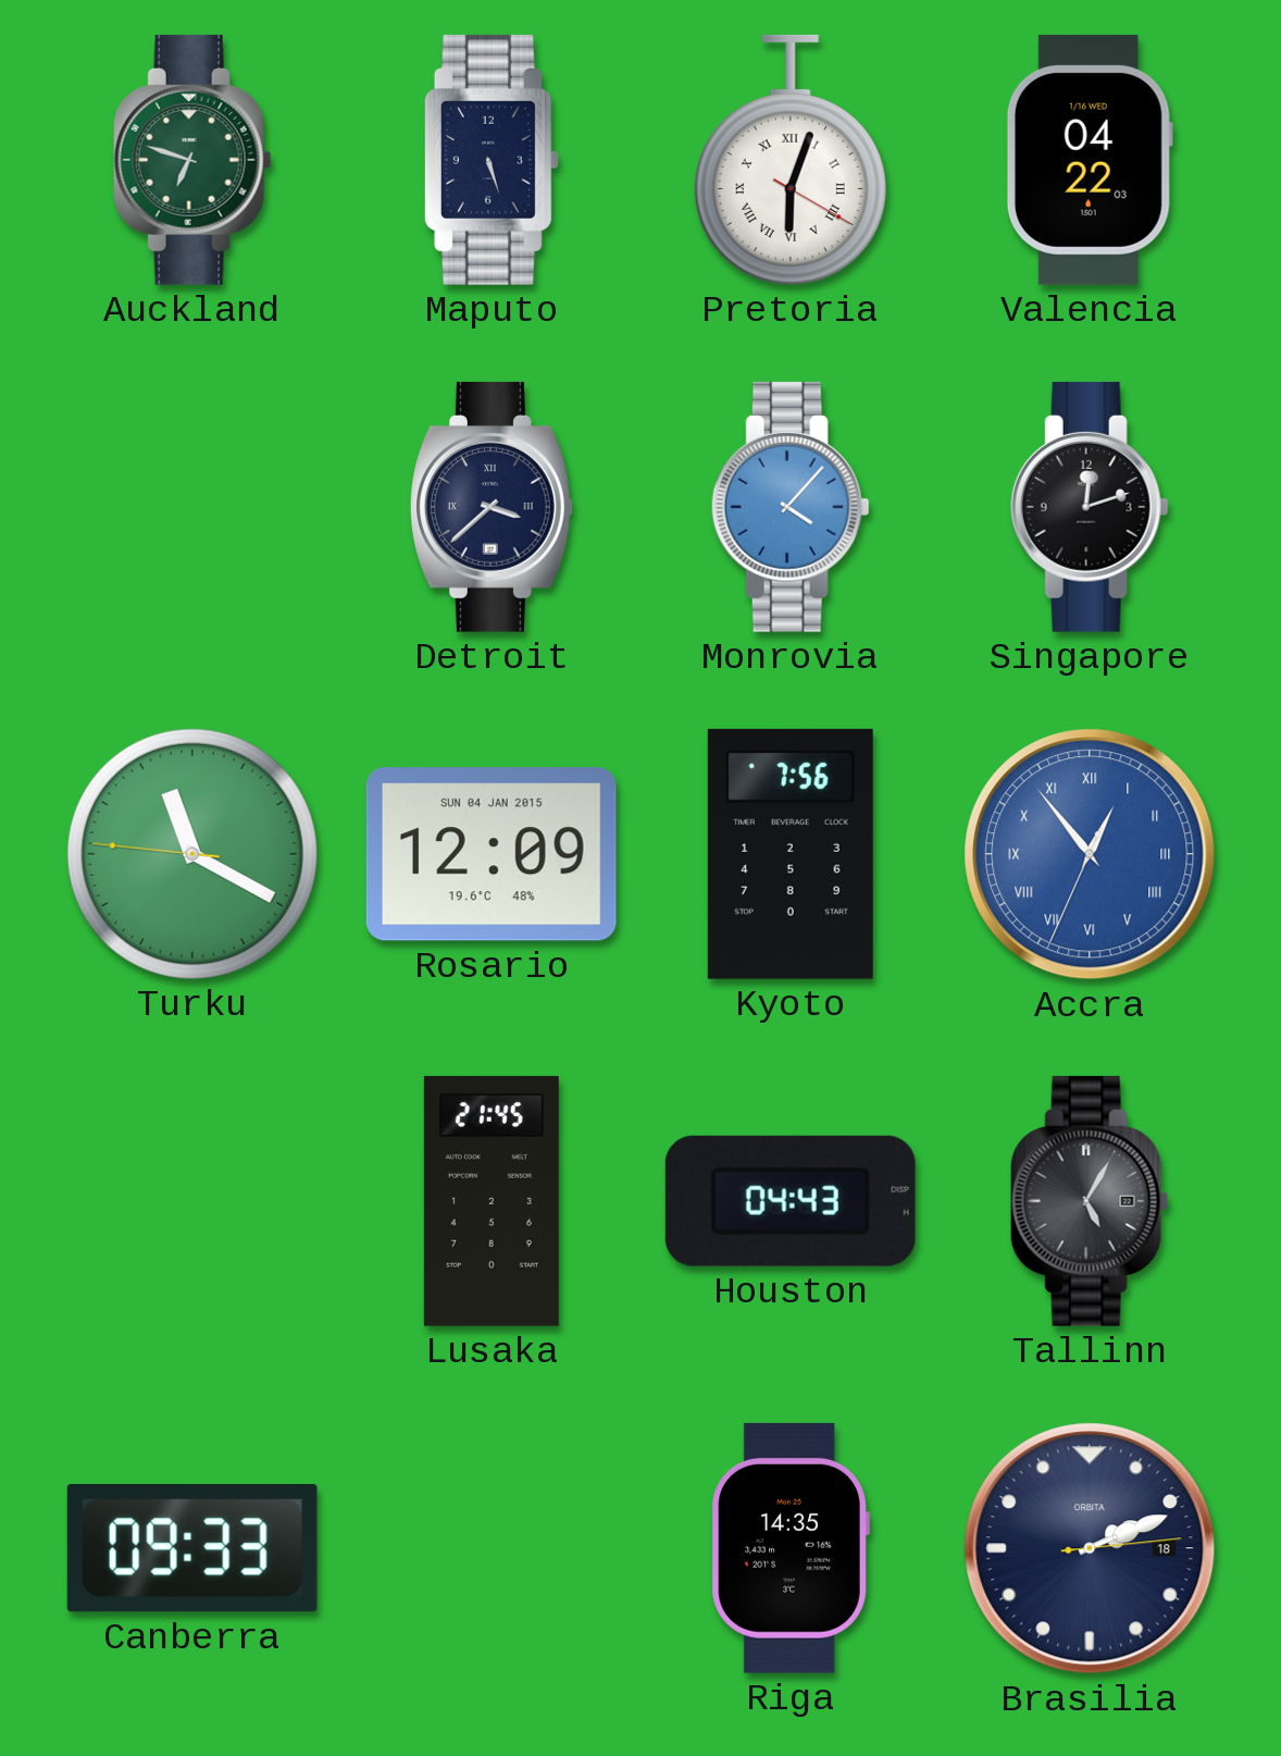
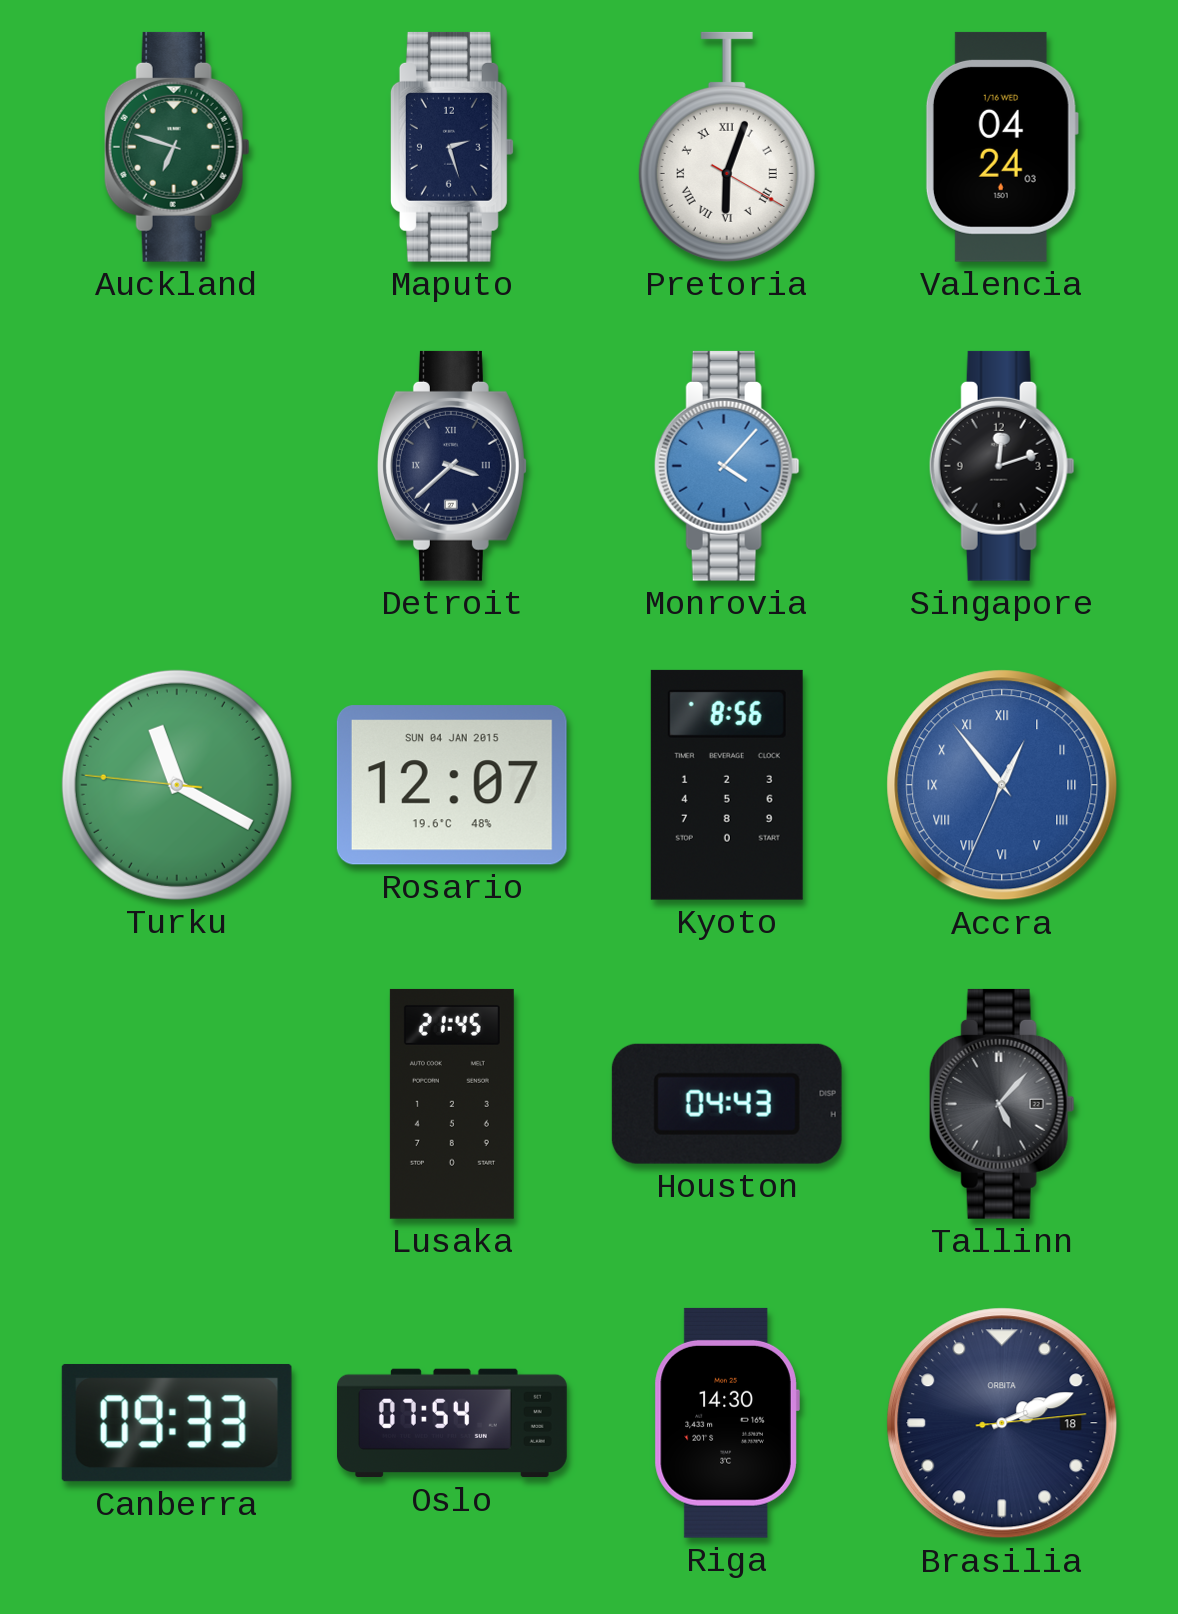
Maputo: 5:27 -> 2:27
Valencia: 04:22 -> 04:24
Rosario: 12:09 -> 12:07
Kyoto: 7:56 -> 8:56
Tallinn: 5:05 -> 5:07
Oslo: none -> 07:54
Riga: 14:35 -> 14:30
